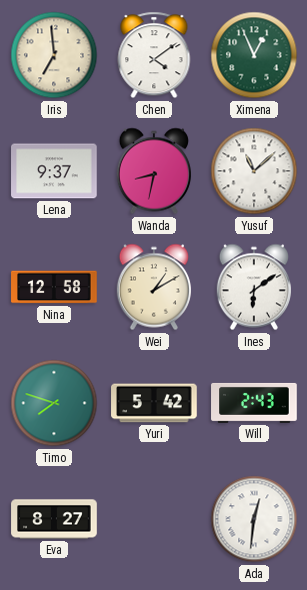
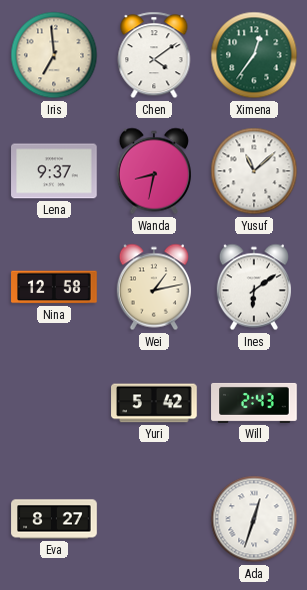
Ximena: 12:56 -> 12:36
Wei: 1:10 -> 1:13
Timo: 7:48 -> none
Ada: 12:31 -> 12:33
